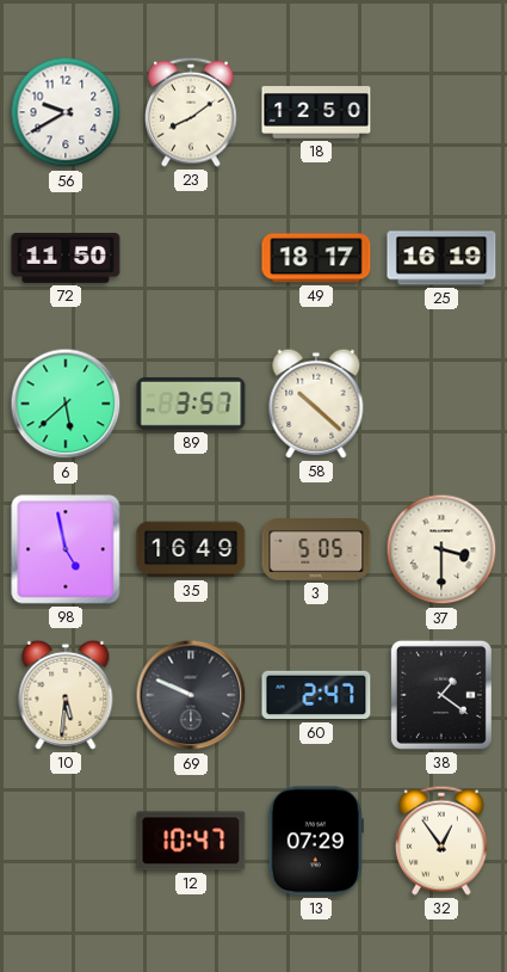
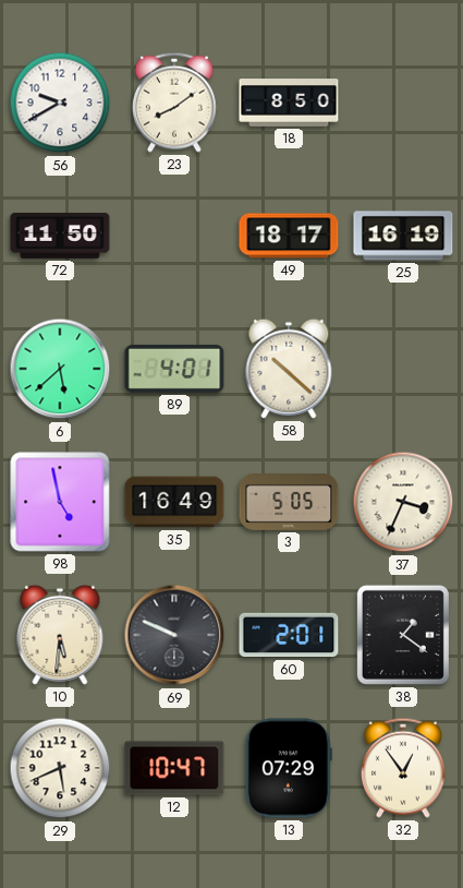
18: 12:50 -> 8:50
89: 3:57 -> 4:01
37: 3:30 -> 3:34
60: 2:47 -> 2:01
29: none -> 5:41
